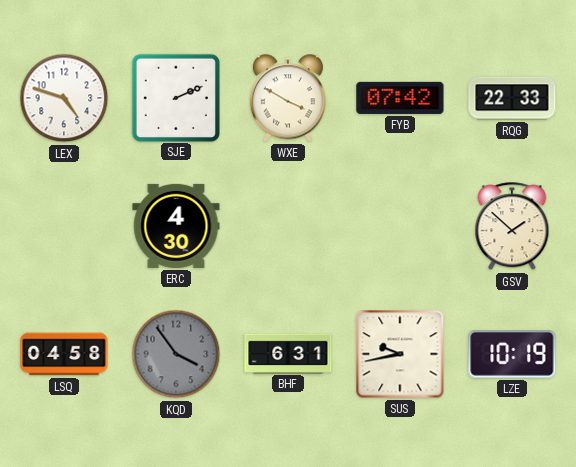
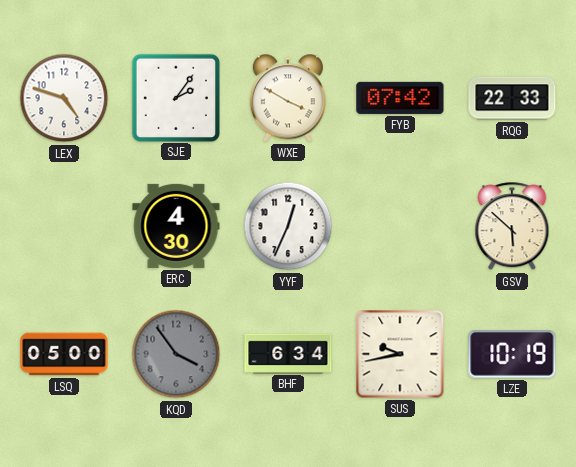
SJE: 2:11 -> 2:06
YYF: none -> 12:34
GSV: 1:52 -> 5:52
LSQ: 04:58 -> 05:00
BHF: 6:31 -> 6:34
